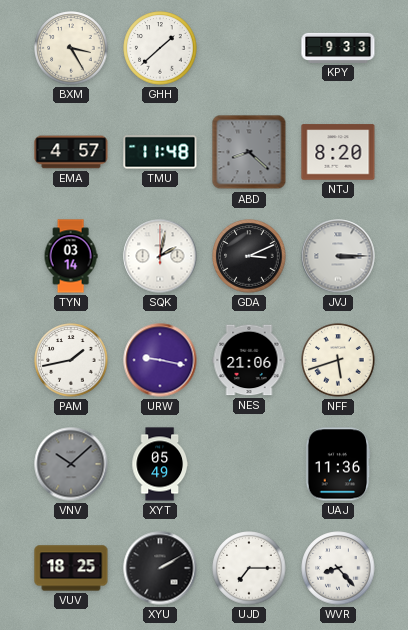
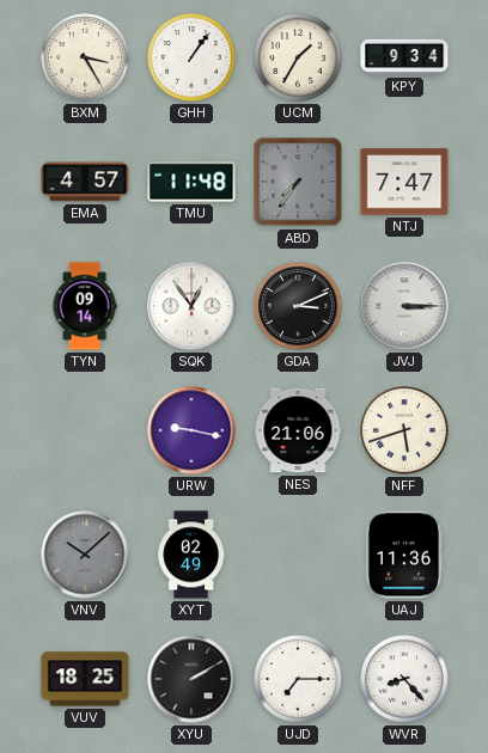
GHH: 1:38 -> 1:06
UCM: none -> 1:35
KPY: 9:33 -> 9:34
ABD: 8:22 -> 7:36
NTJ: 8:20 -> 7:47
TYN: 03:14 -> 09:14
SQK: 2:02 -> 12:54
PAM: 1:43 -> none
XYT: 05:49 -> 02:49
